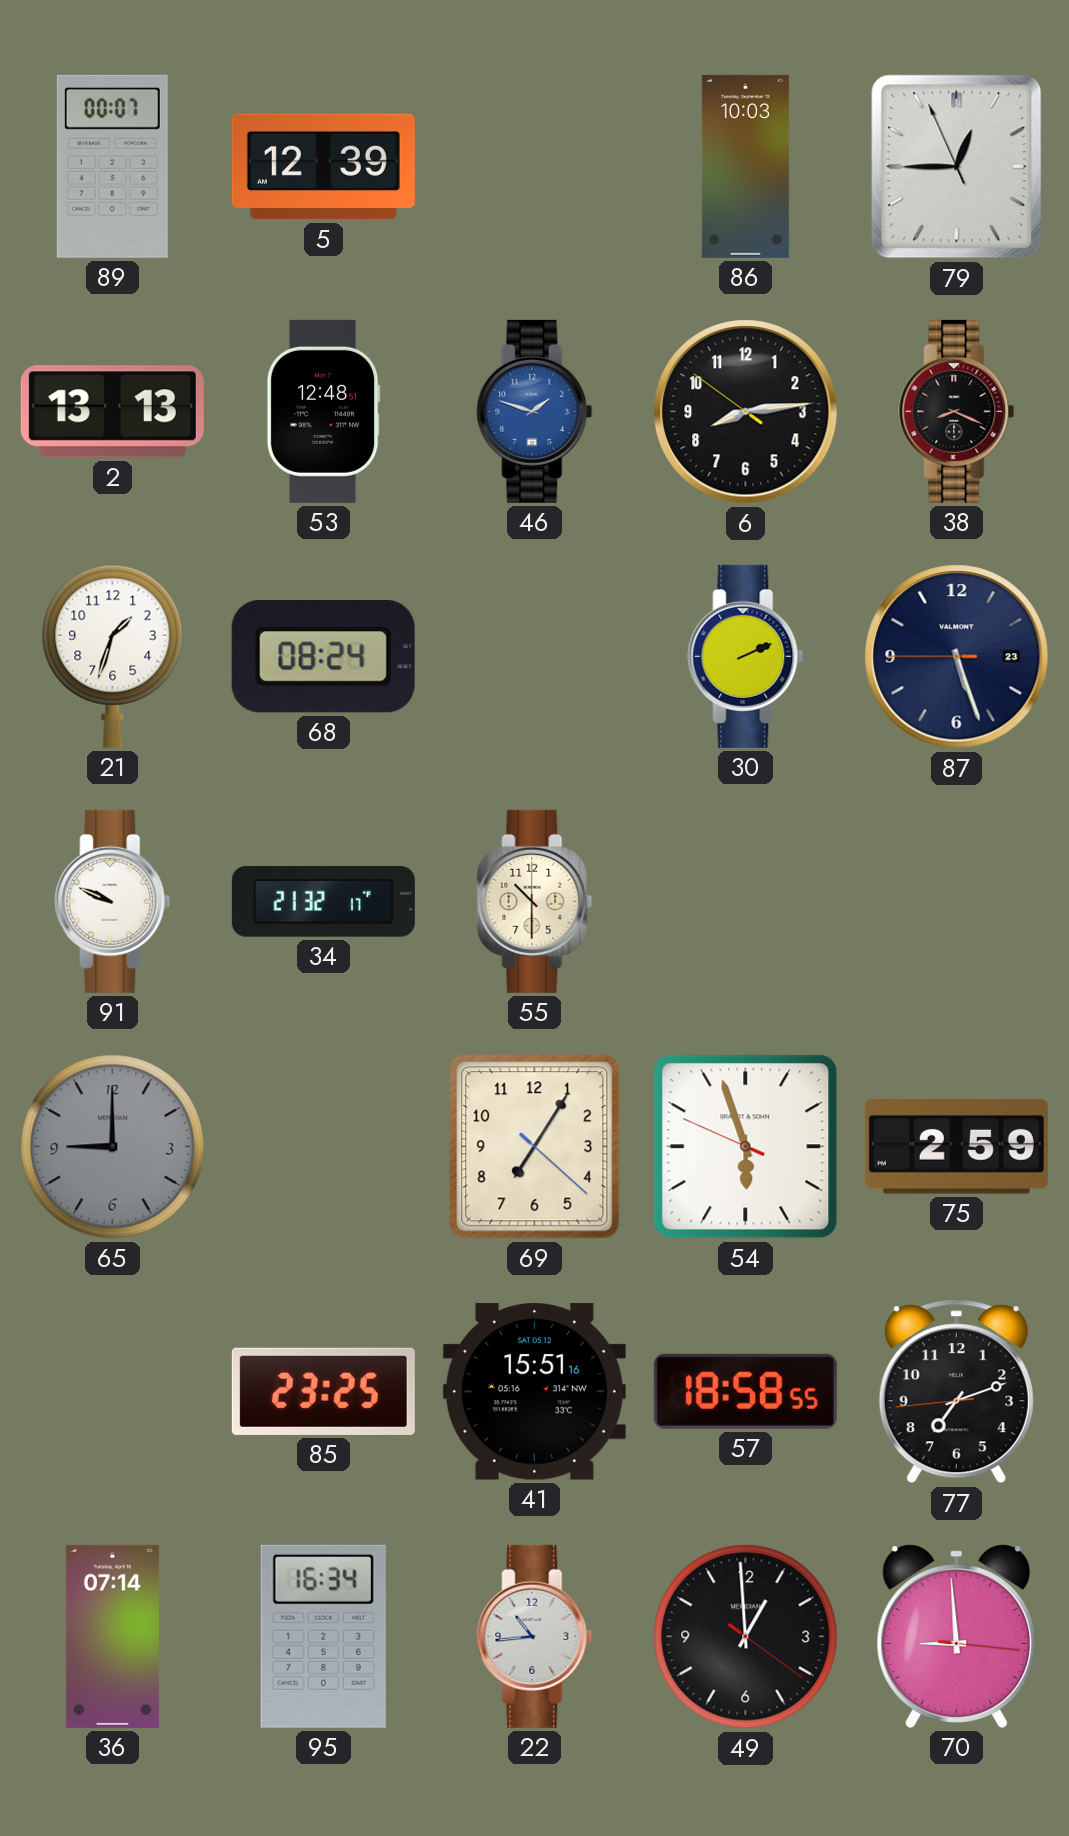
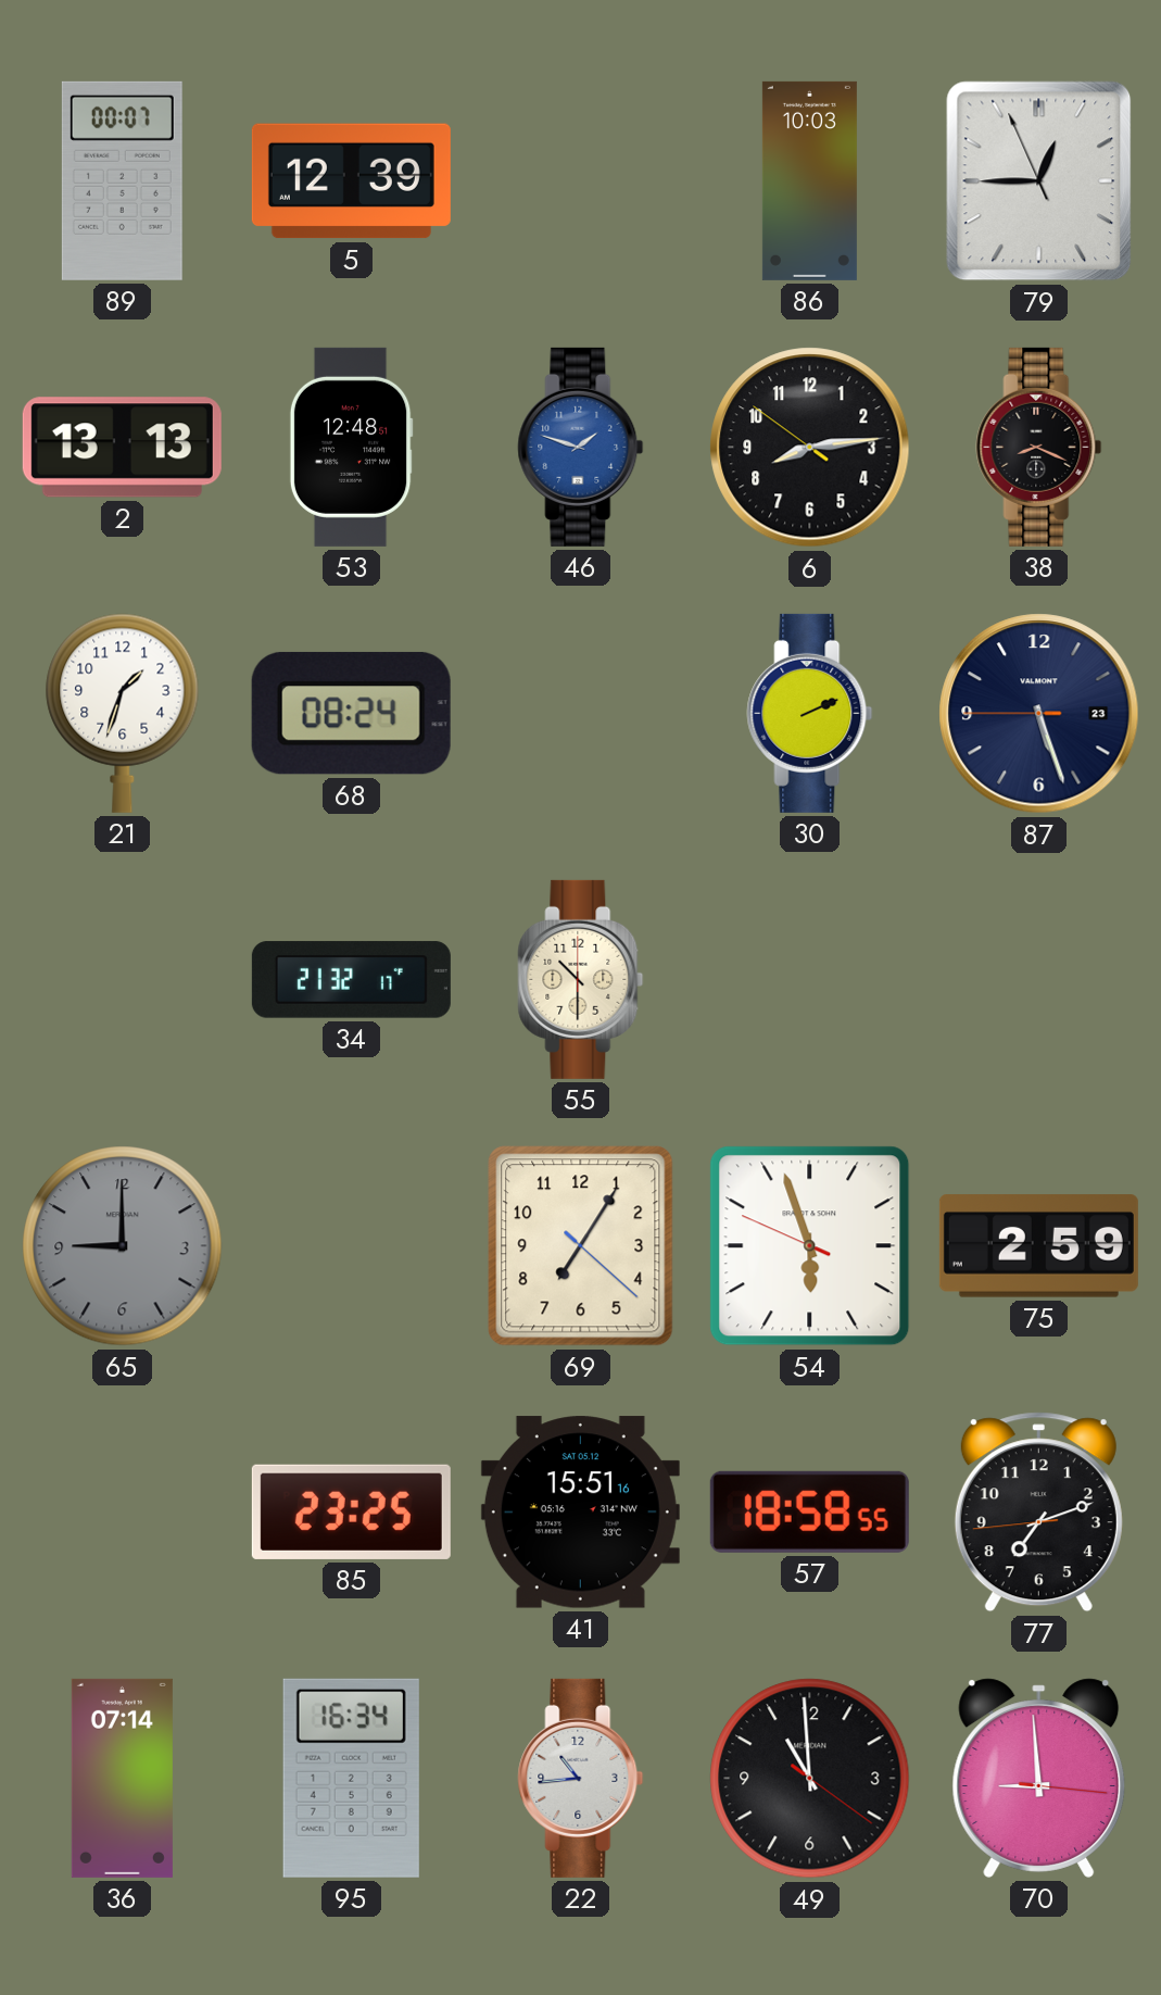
91: 9:49 -> none
49: 12:59 -> 10:59
